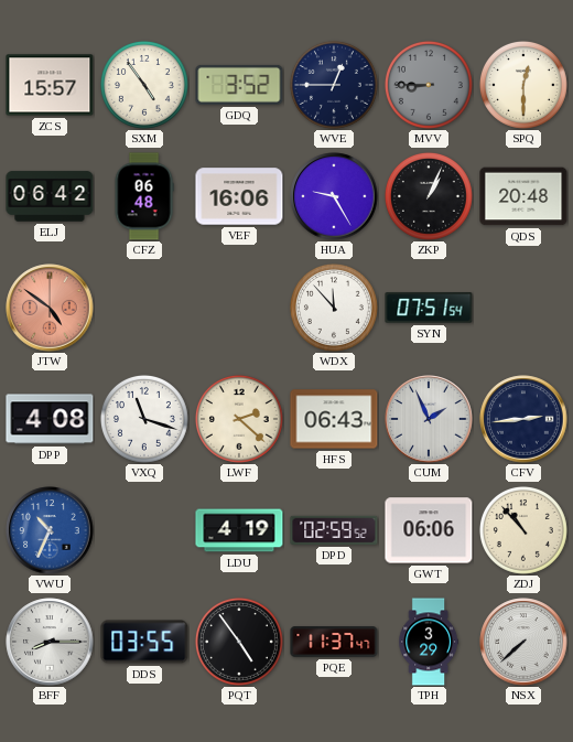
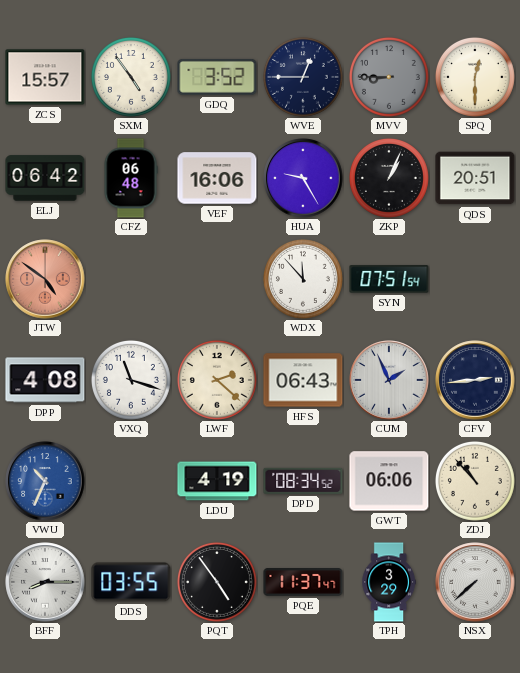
QDS: 20:48 -> 20:51
DPD: 02:59 -> 08:34
